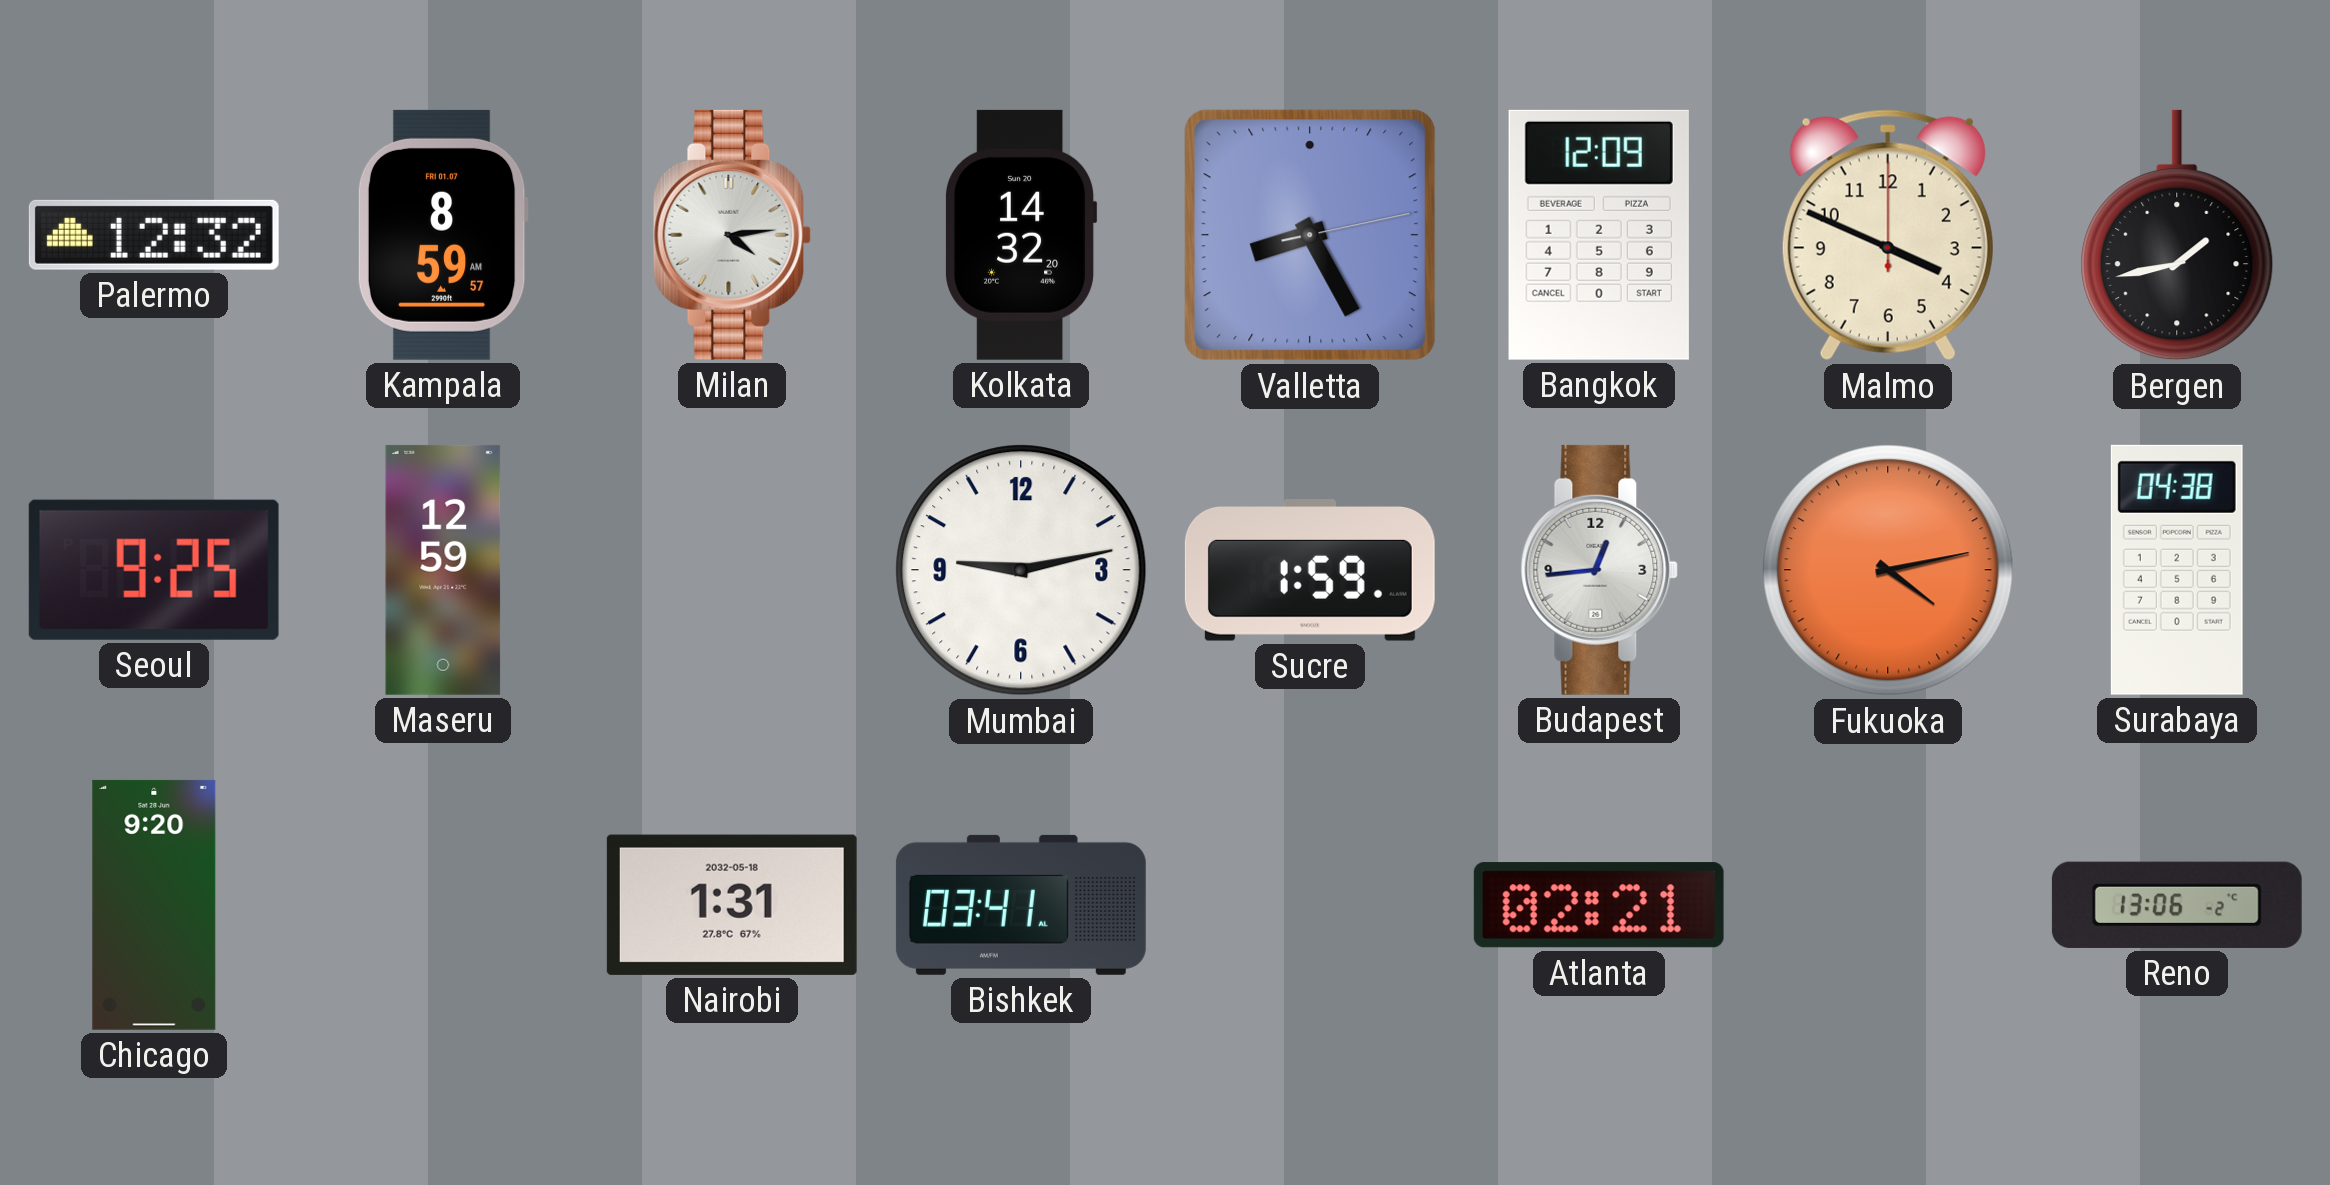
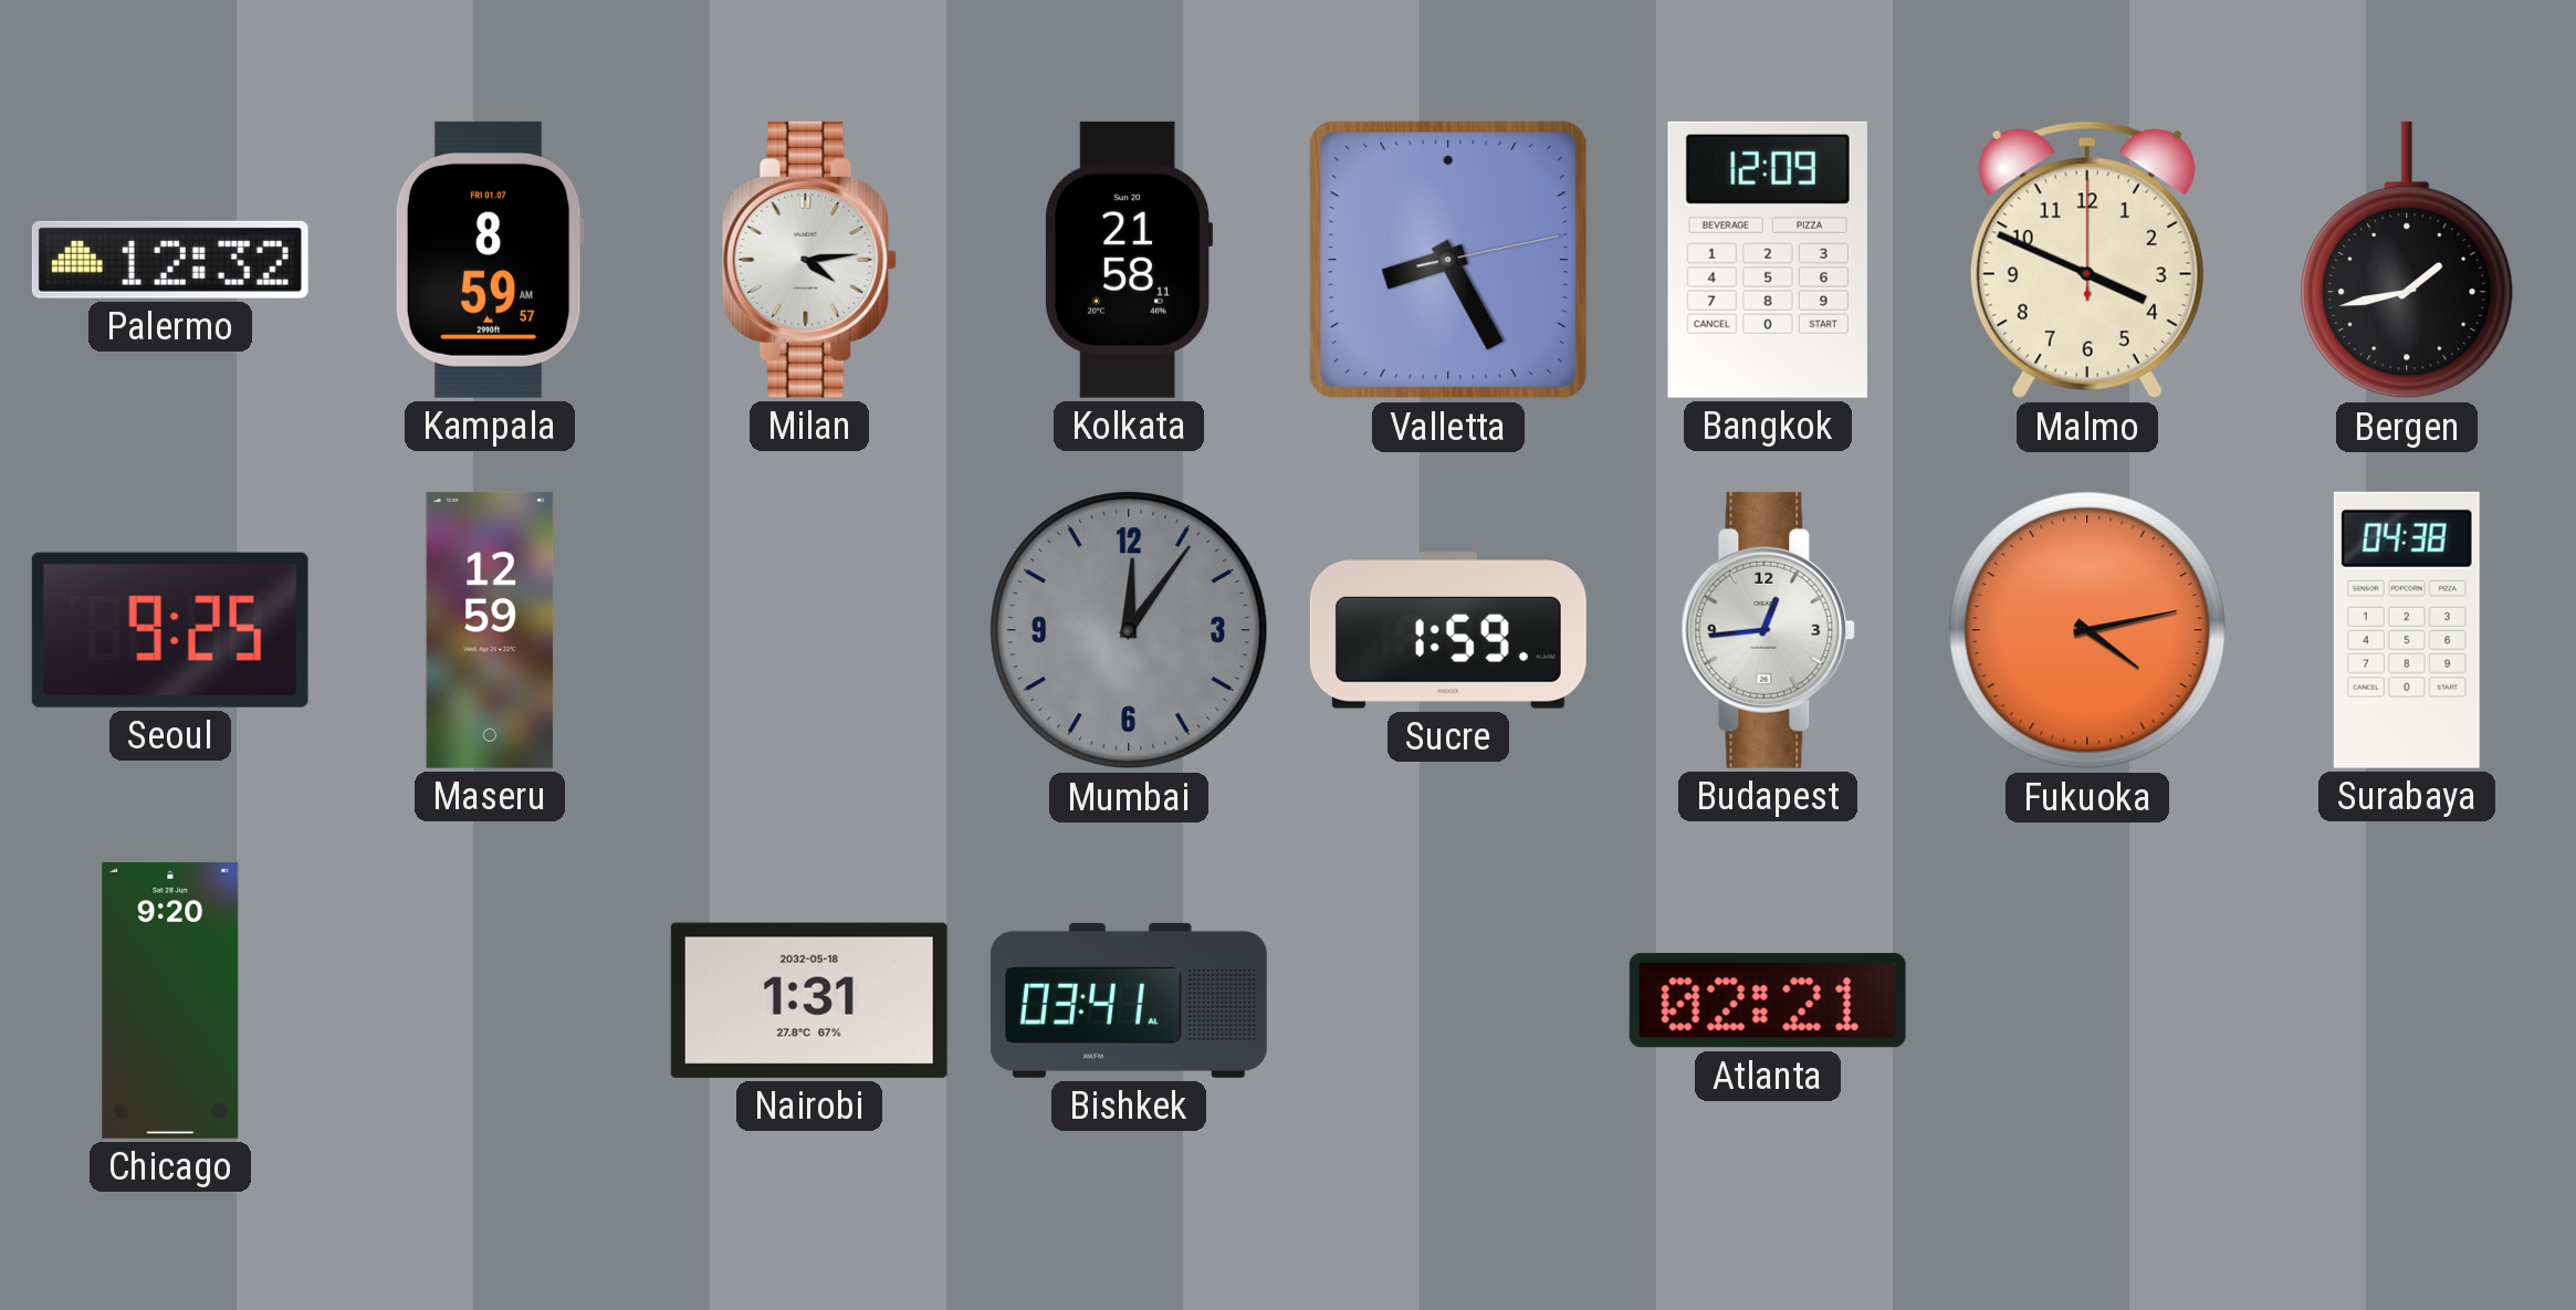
Kolkata: 14:32 -> 21:58
Mumbai: 9:13 -> 12:06
Mumbai dial: white -> grey
Reno: 13:06 -> none
